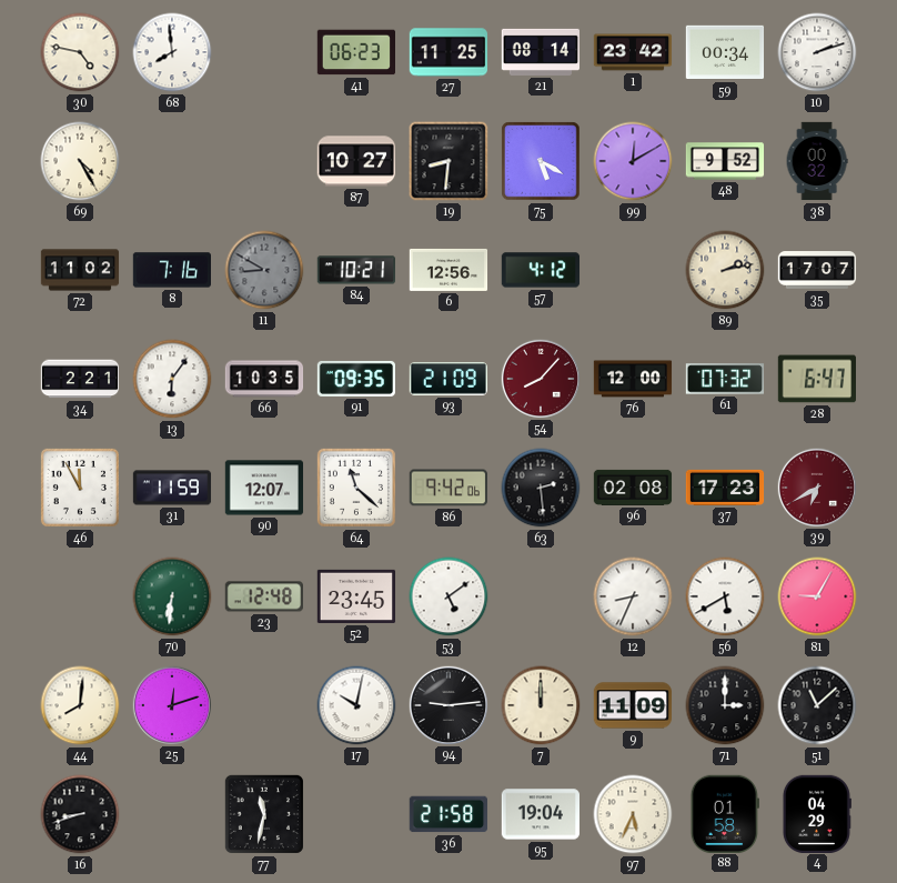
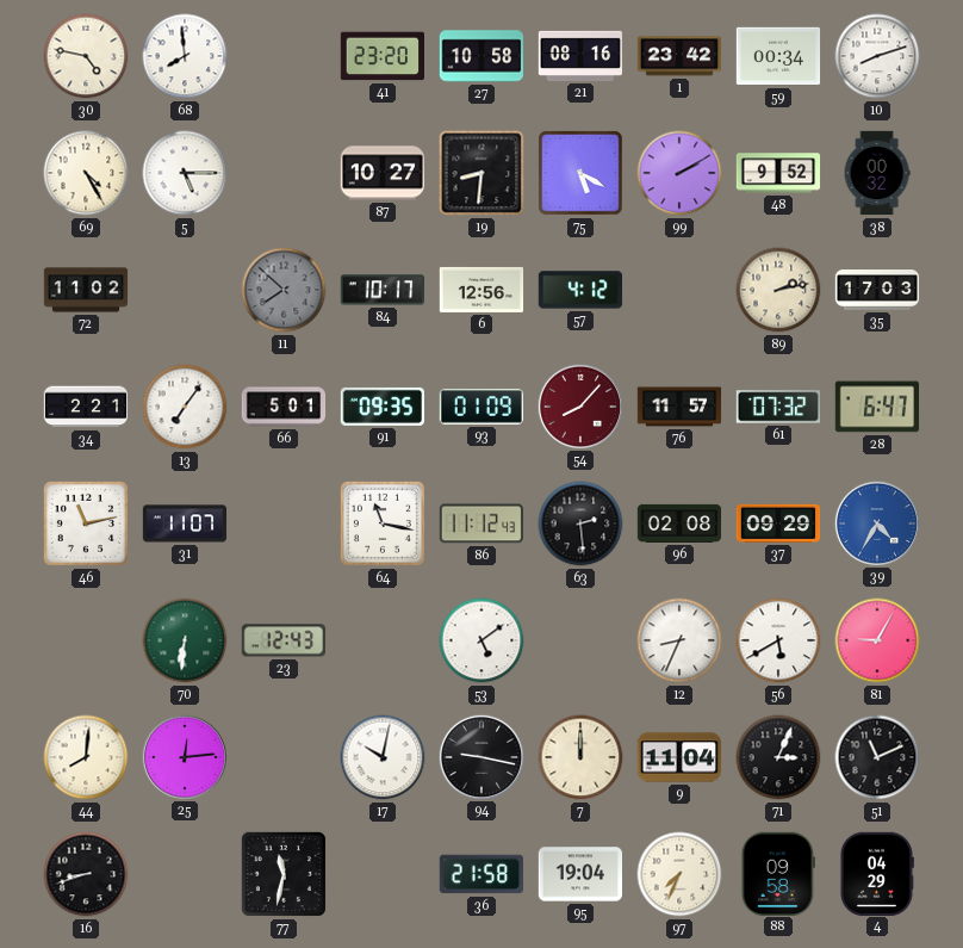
41: 06:23 -> 23:20
27: 11:25 -> 10:58
21: 08:14 -> 08:16
10: 2:12 -> 8:12
5: none -> 5:15
99: 12:10 -> 2:10
8: 7:16 -> none
11: 8:50 -> 7:52
84: 10:21 -> 10:17
35: 17:07 -> 17:03
13: 6:06 -> 7:06
66: 10:35 -> 5:01
93: 21:09 -> 01:09
76: 12:00 -> 11:57
46: 11:55 -> 11:13
31: 11:59 -> 11:07
90: 12:07 -> none
64: 11:22 -> 11:17
86: 9:42 -> 11:12
37: 17:23 -> 09:29
39: 6:40 -> 4:35
39 dial: burgundy -> blue
23: 12:48 -> 12:43
52: 23:45 -> none
25: 12:12 -> 12:14
94: 9:14 -> 9:17
9: 11:09 -> 11:04
71: 3:00 -> 3:04
51: 11:08 -> 11:11
97: 5:34 -> 7:34
88: 01:58 -> 09:58
